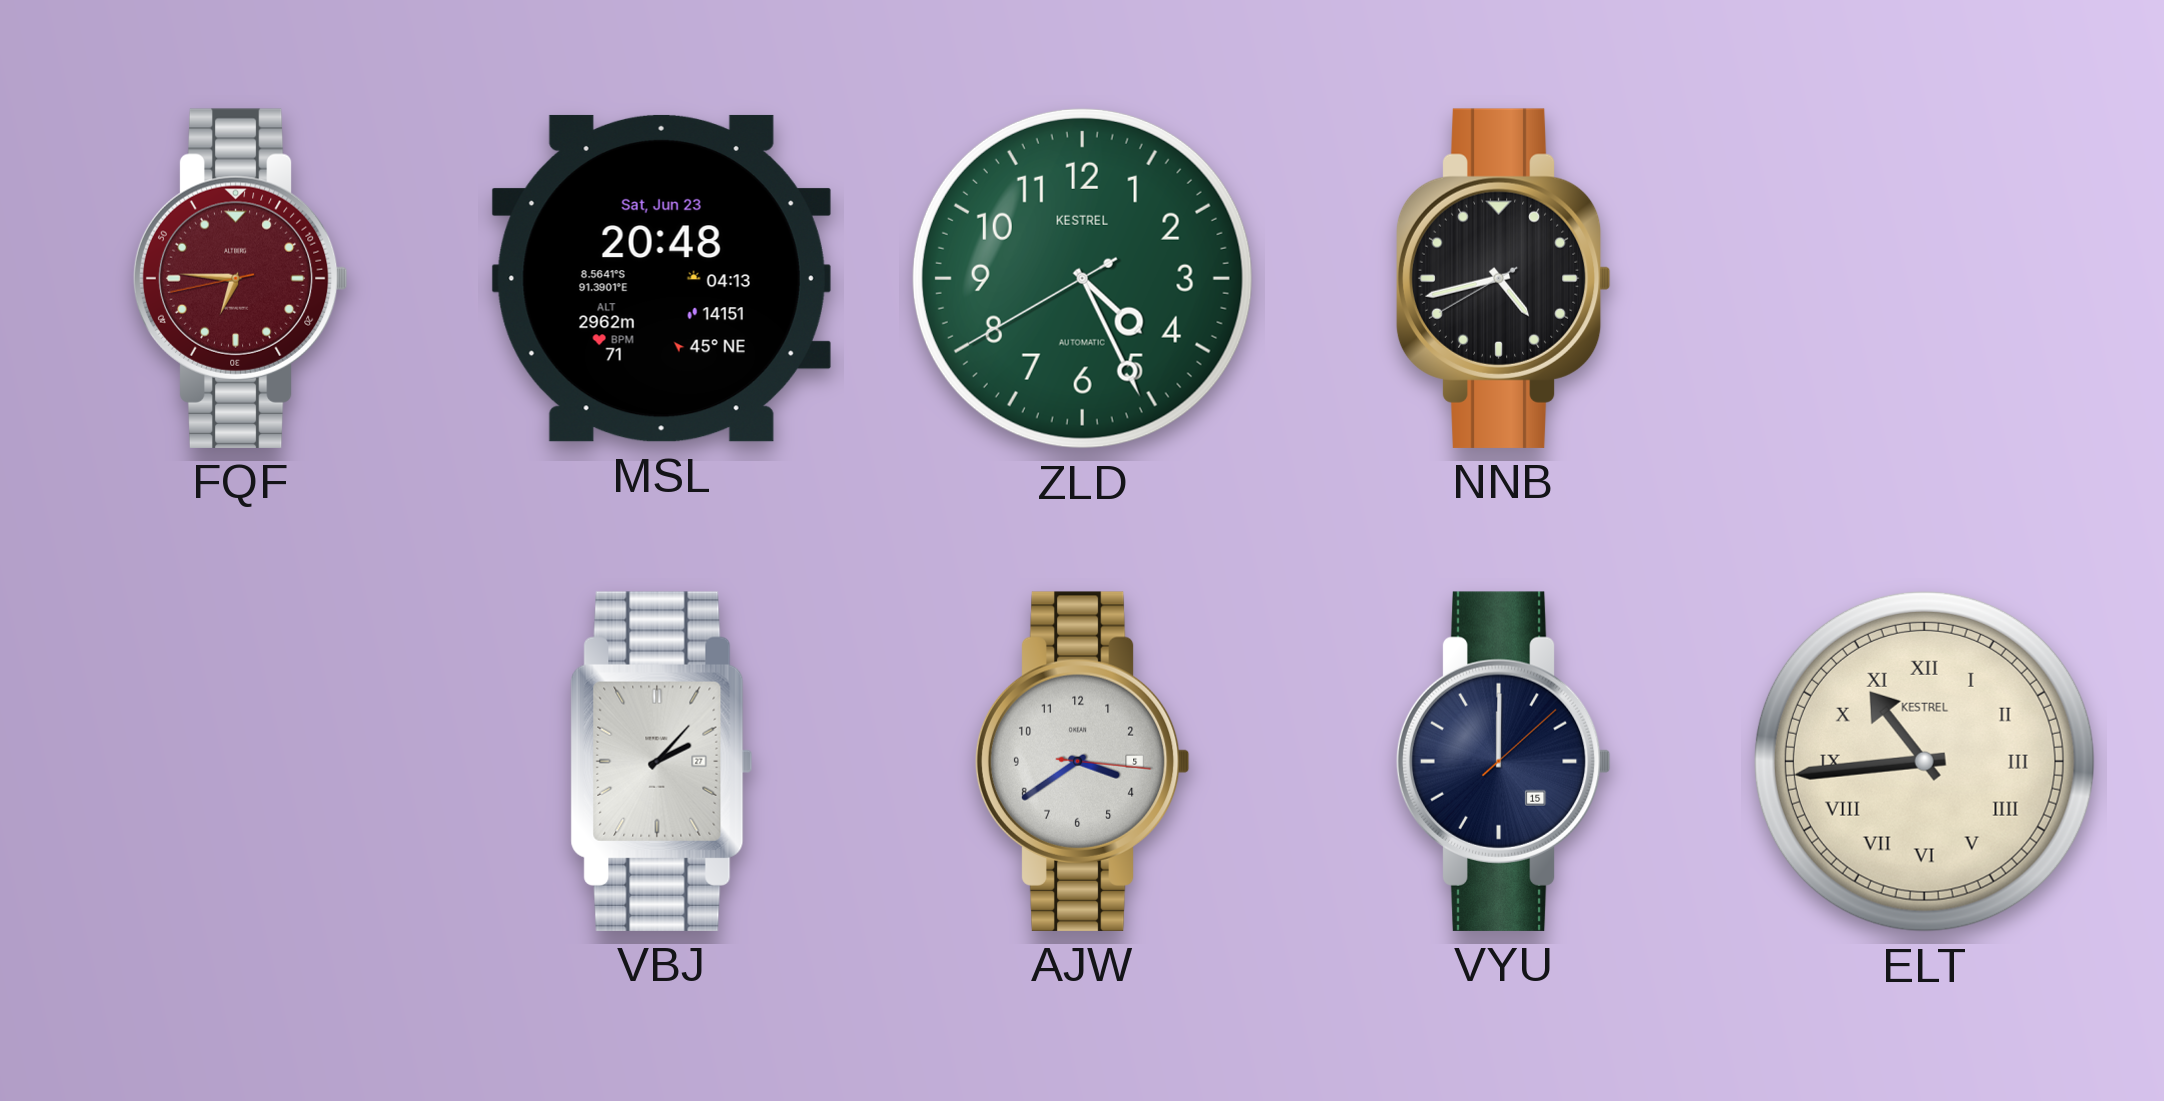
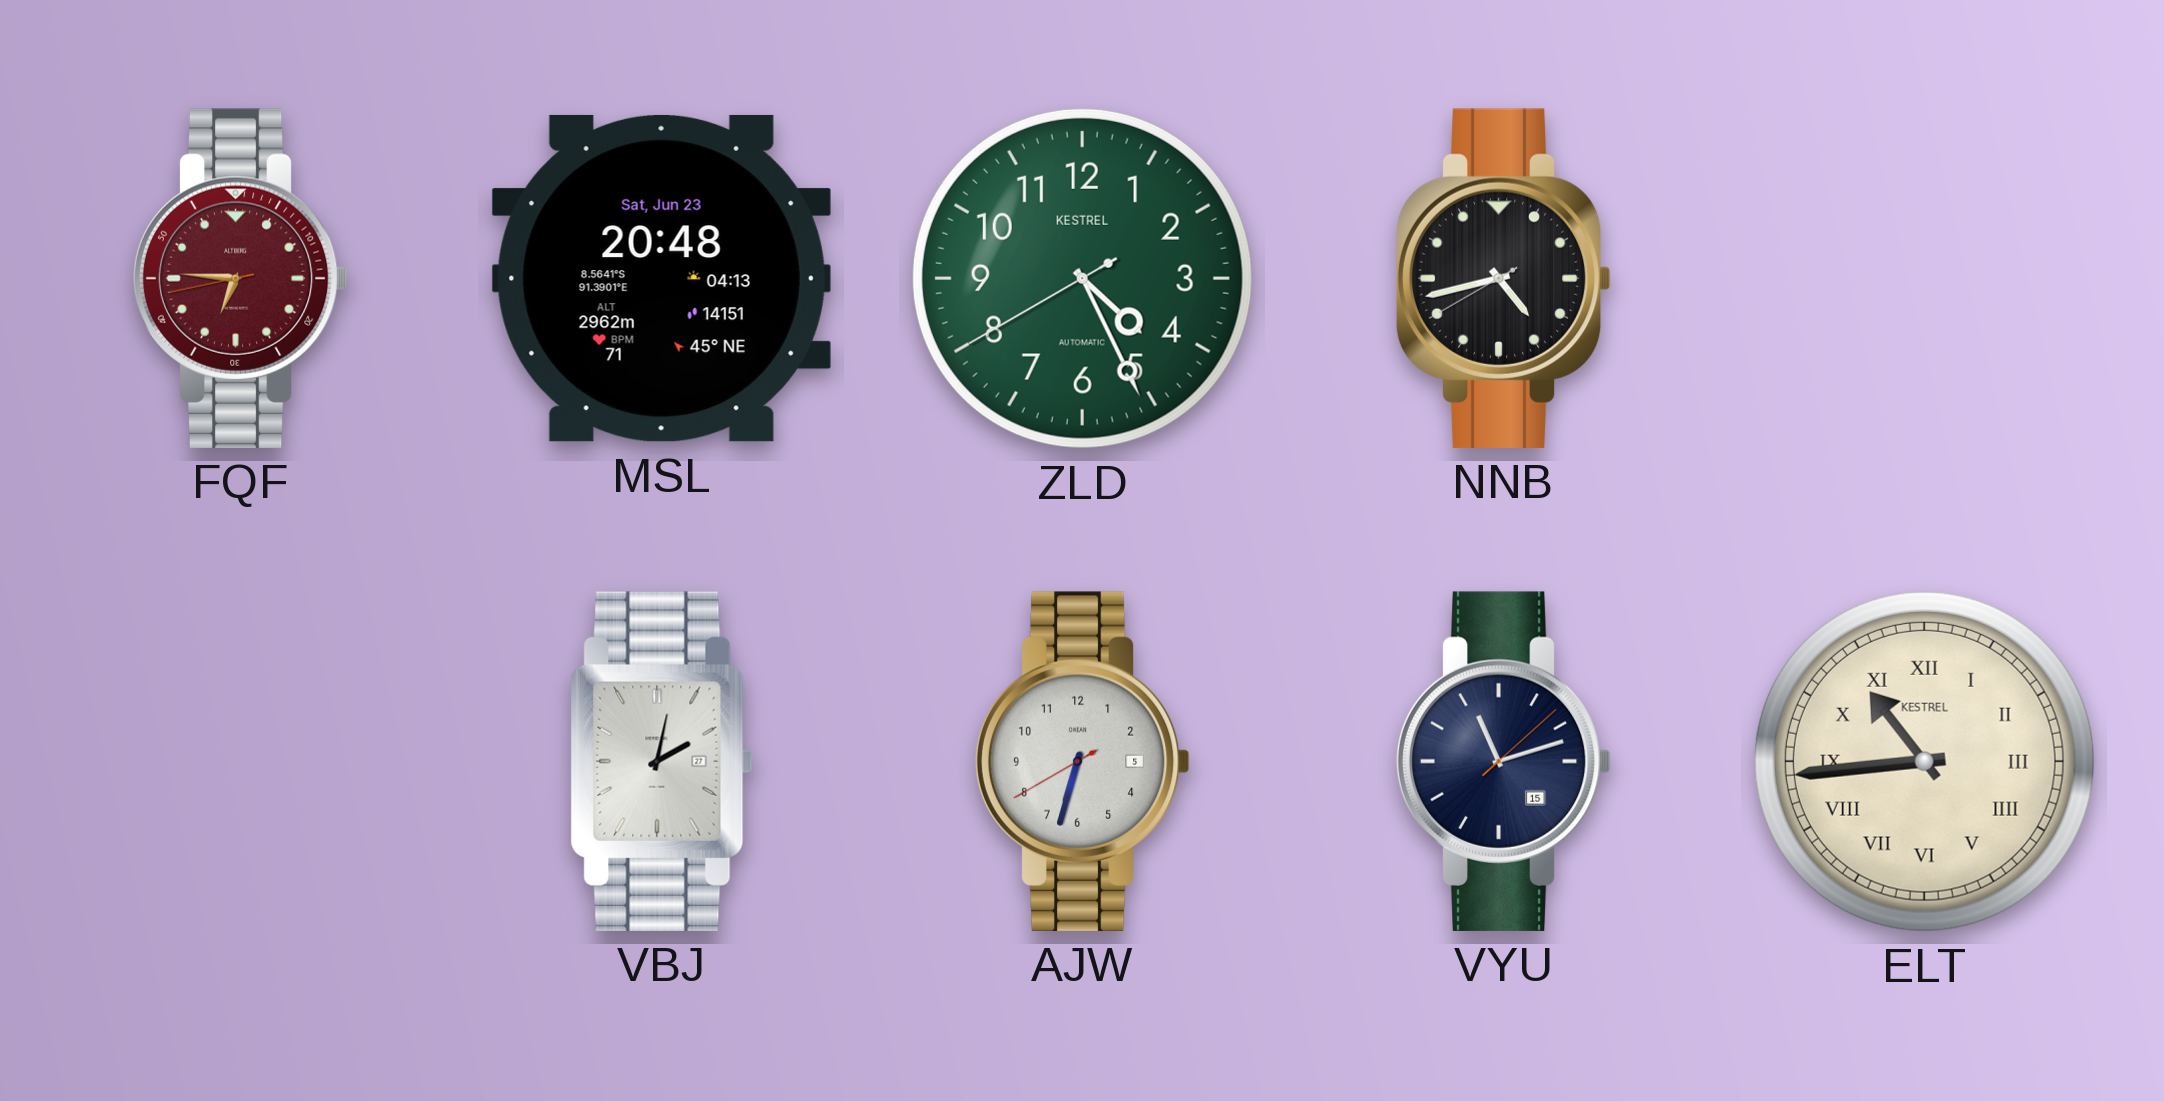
VBJ: 2:07 -> 2:02
AJW: 3:39 -> 6:32
VYU: 12:00 -> 11:12
